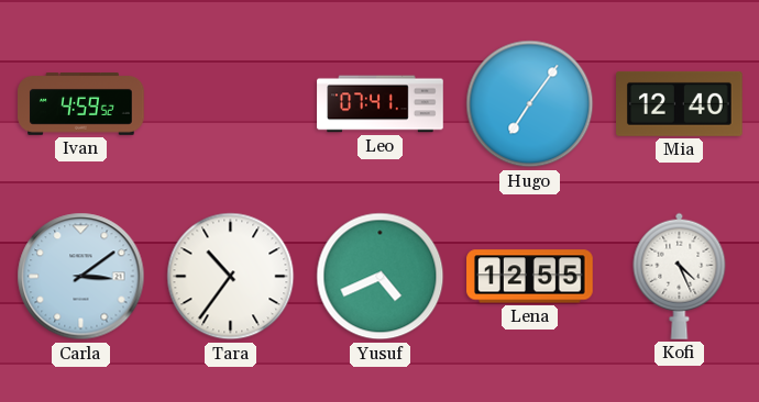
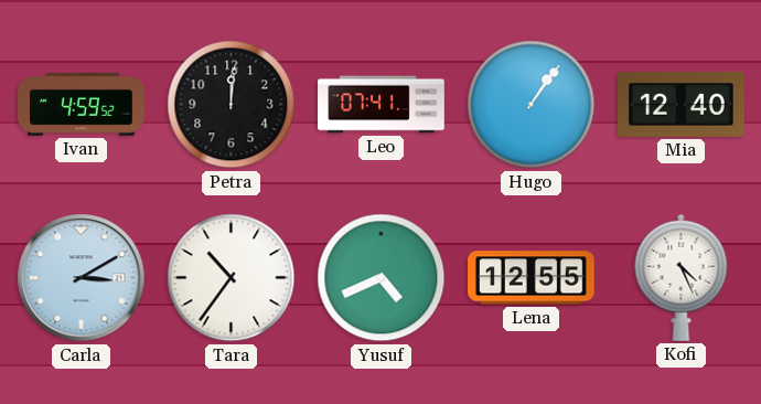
Petra: none -> 12:01
Hugo: 7:06 -> 1:06
Carla: 3:09 -> 3:10
